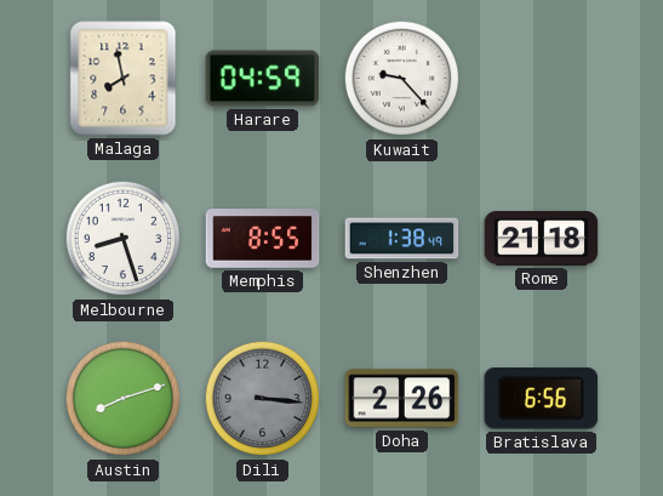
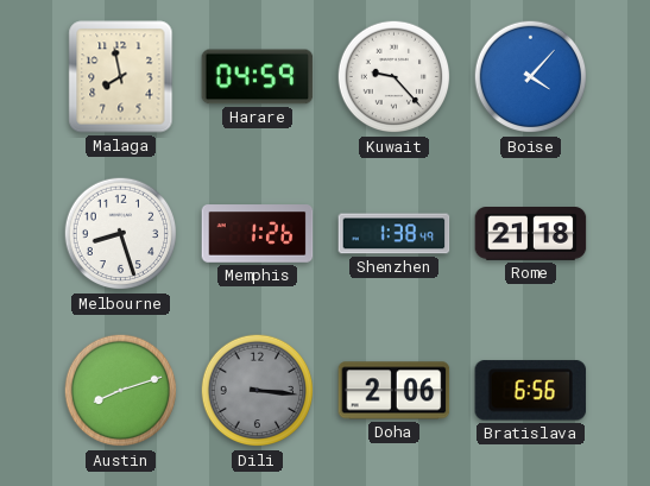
Boise: none -> 4:07
Memphis: 8:55 -> 1:26
Doha: 2:26 -> 2:06
